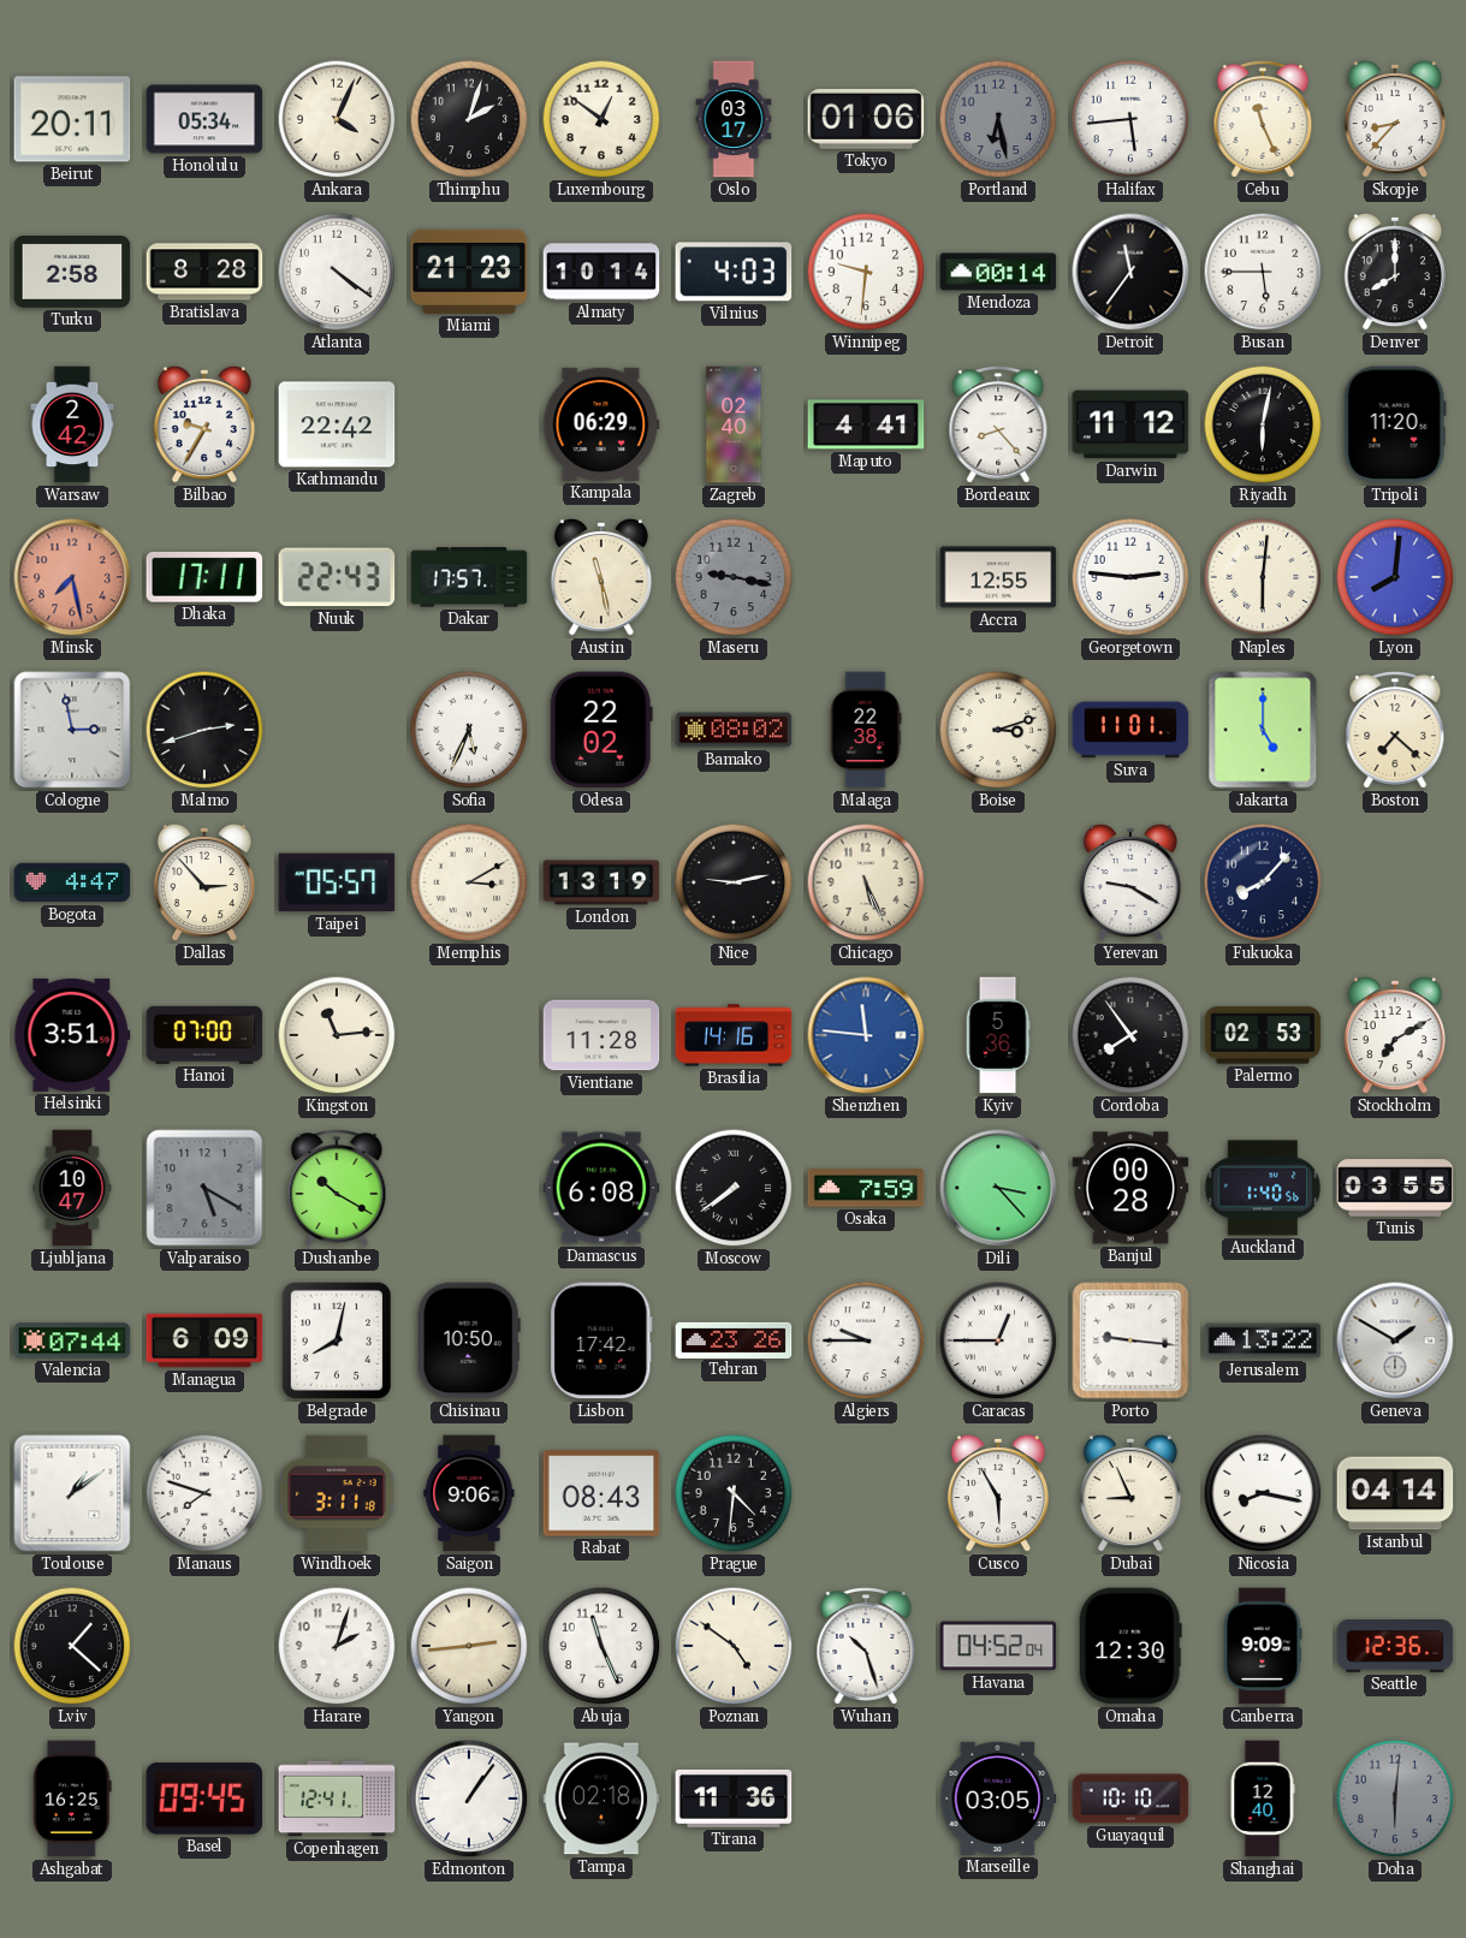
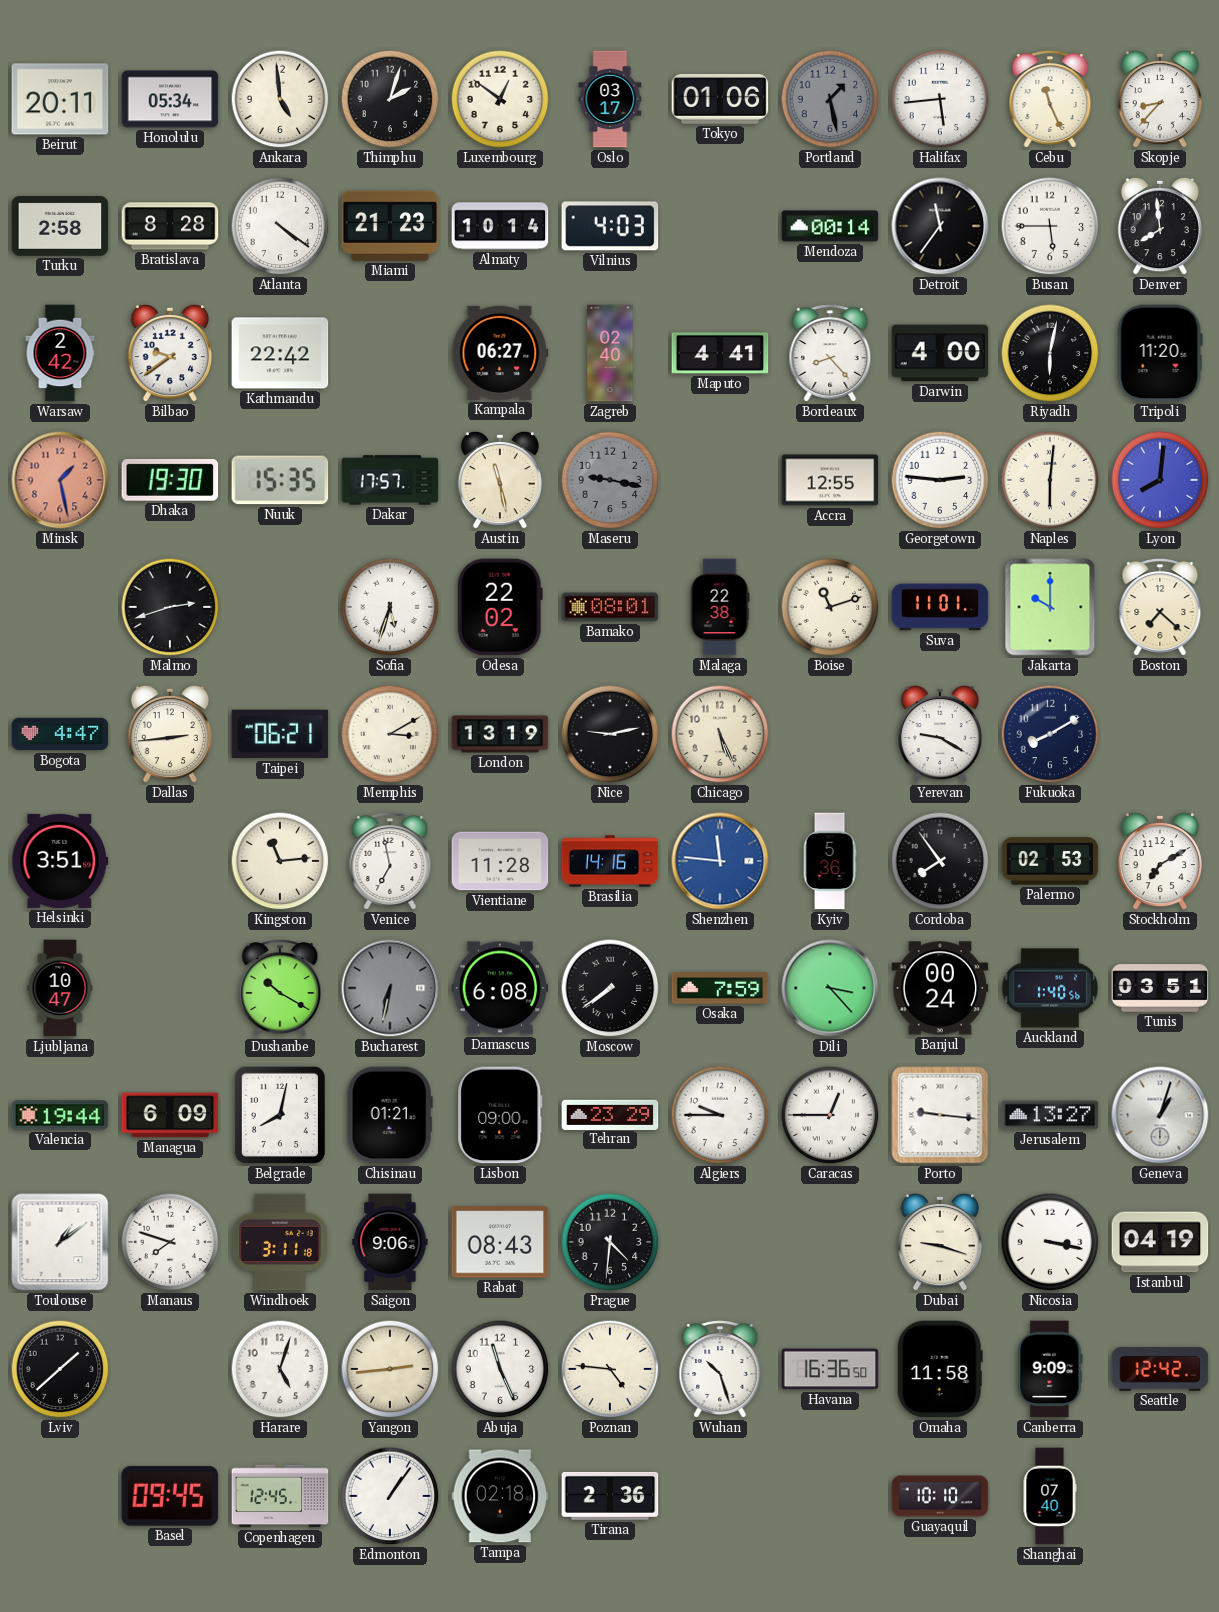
Ankara: 4:04 -> 4:59
Portland: 6:28 -> 1:28
Winnipeg: 9:31 -> none
Denver: 8:00 -> 7:59
Bilbao: 9:35 -> 9:39
Kampala: 06:29 -> 06:27
Darwin: 11:12 -> 4:00
Minsk: 7:28 -> 1:28
Dhaka: 17:11 -> 19:30
Nuuk: 22:43 -> 15:35
Cologne: 2:58 -> none
Sofia: 5:34 -> 5:33
Bamako: 08:02 -> 08:01
Boise: 3:12 -> 11:12
Jakarta: 5:00 -> 10:00
Dallas: 2:53 -> 2:44
Taipei: 05:57 -> 06:21
Fukuoka: 8:07 -> 8:10
Hanoi: 07:00 -> none
Venice: none -> 6:58
Valparaiso: 5:20 -> none
Bucharest: none -> 6:32
Banjul: 00:28 -> 00:24
Tunis: 03:55 -> 03:51
Valencia: 07:44 -> 19:44
Chisinau: 10:50 -> 01:21
Lisbon: 17:42 -> 09:00
Tehran: 23:26 -> 23:29
Jerusalem: 13:22 -> 13:27
Geneva: 1:50 -> 1:03
Cusco: 5:55 -> none
Dubai: 8:56 -> 9:18
Nicosia: 8:17 -> 3:17
Istanbul: 04:14 -> 04:19
Lviv: 1:22 -> 1:38
Harare: 2:03 -> 5:03
Poznan: 4:51 -> 4:46
Havana: 04:52 -> 16:36
Omaha: 12:30 -> 11:58
Seattle: 12:36 -> 12:42
Ashgabat: 16:25 -> none
Copenhagen: 12:41 -> 12:45
Tirana: 11:36 -> 2:36
Marseille: 03:05 -> none
Shanghai: 12:40 -> 07:40
Doha: 6:01 -> none
